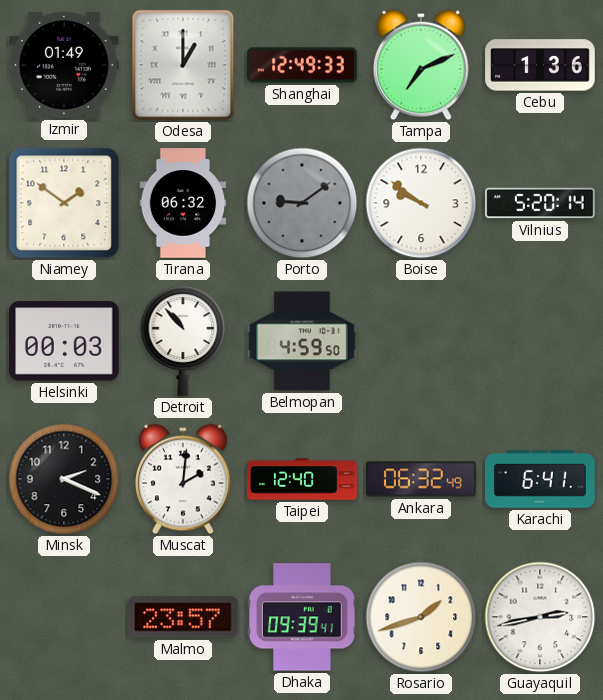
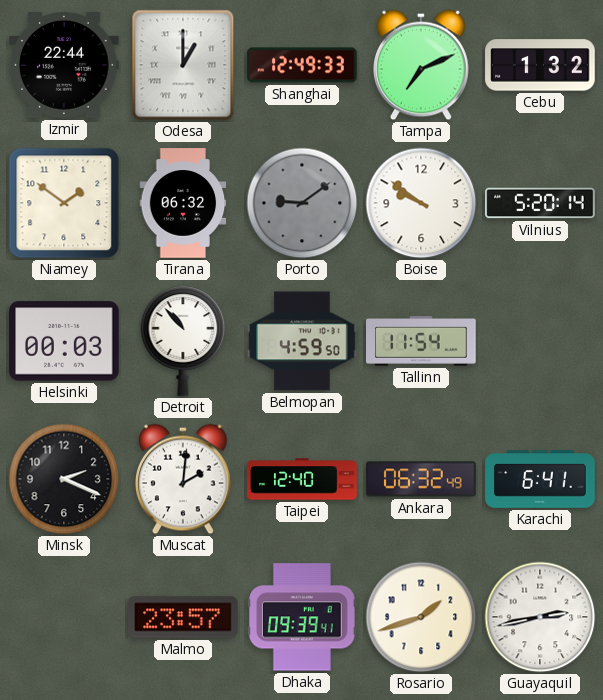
Izmir: 01:49 -> 22:44
Cebu: 1:36 -> 1:32
Tallinn: none -> 11:54
